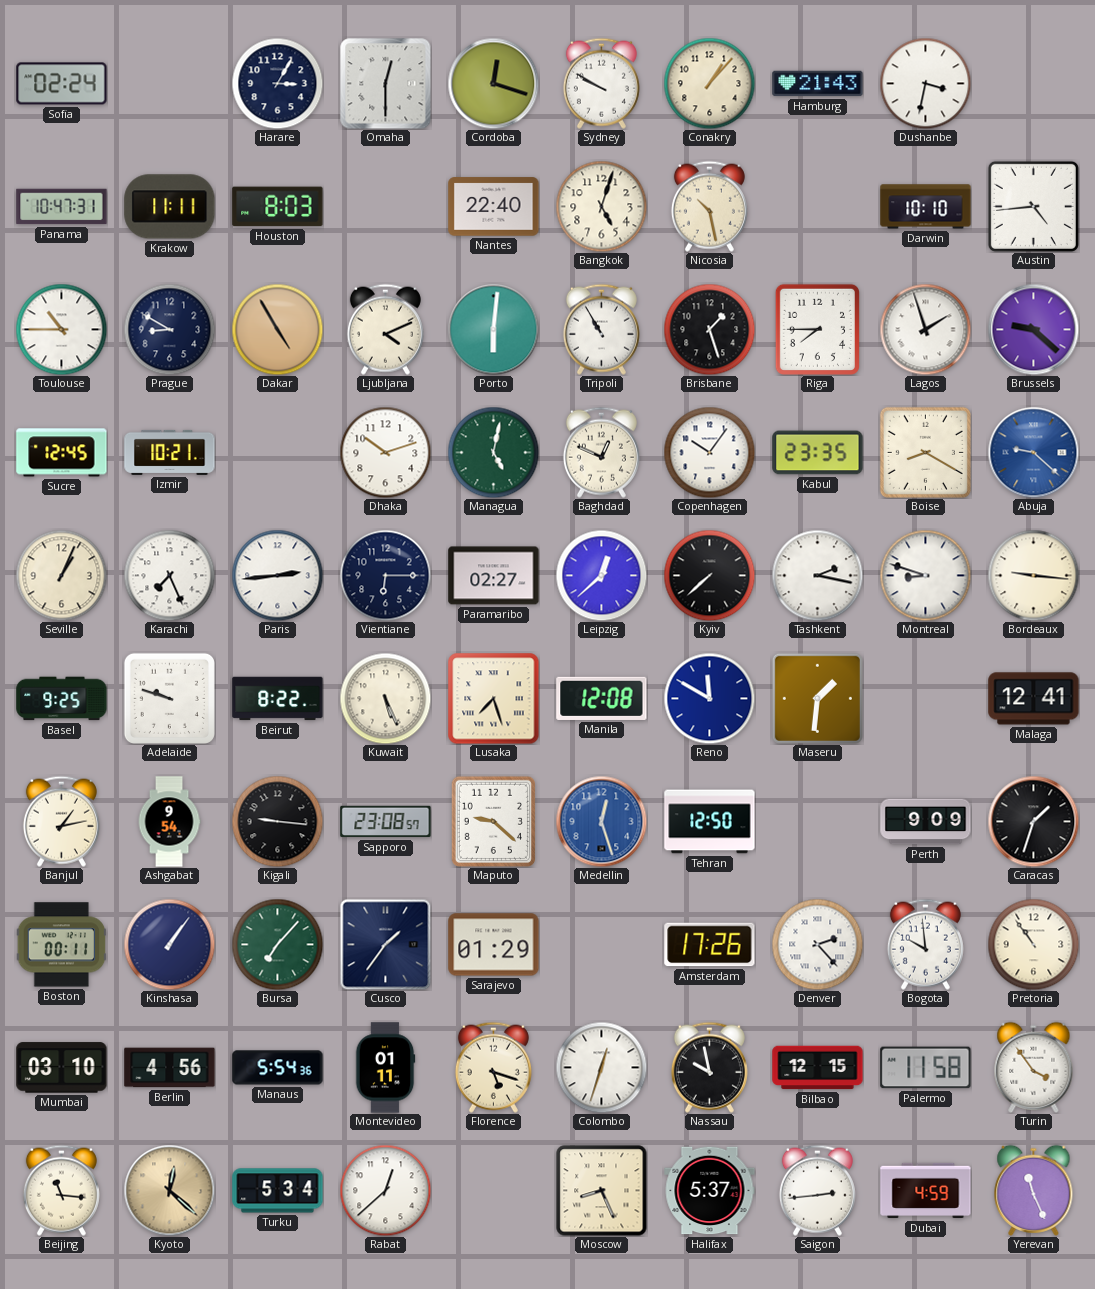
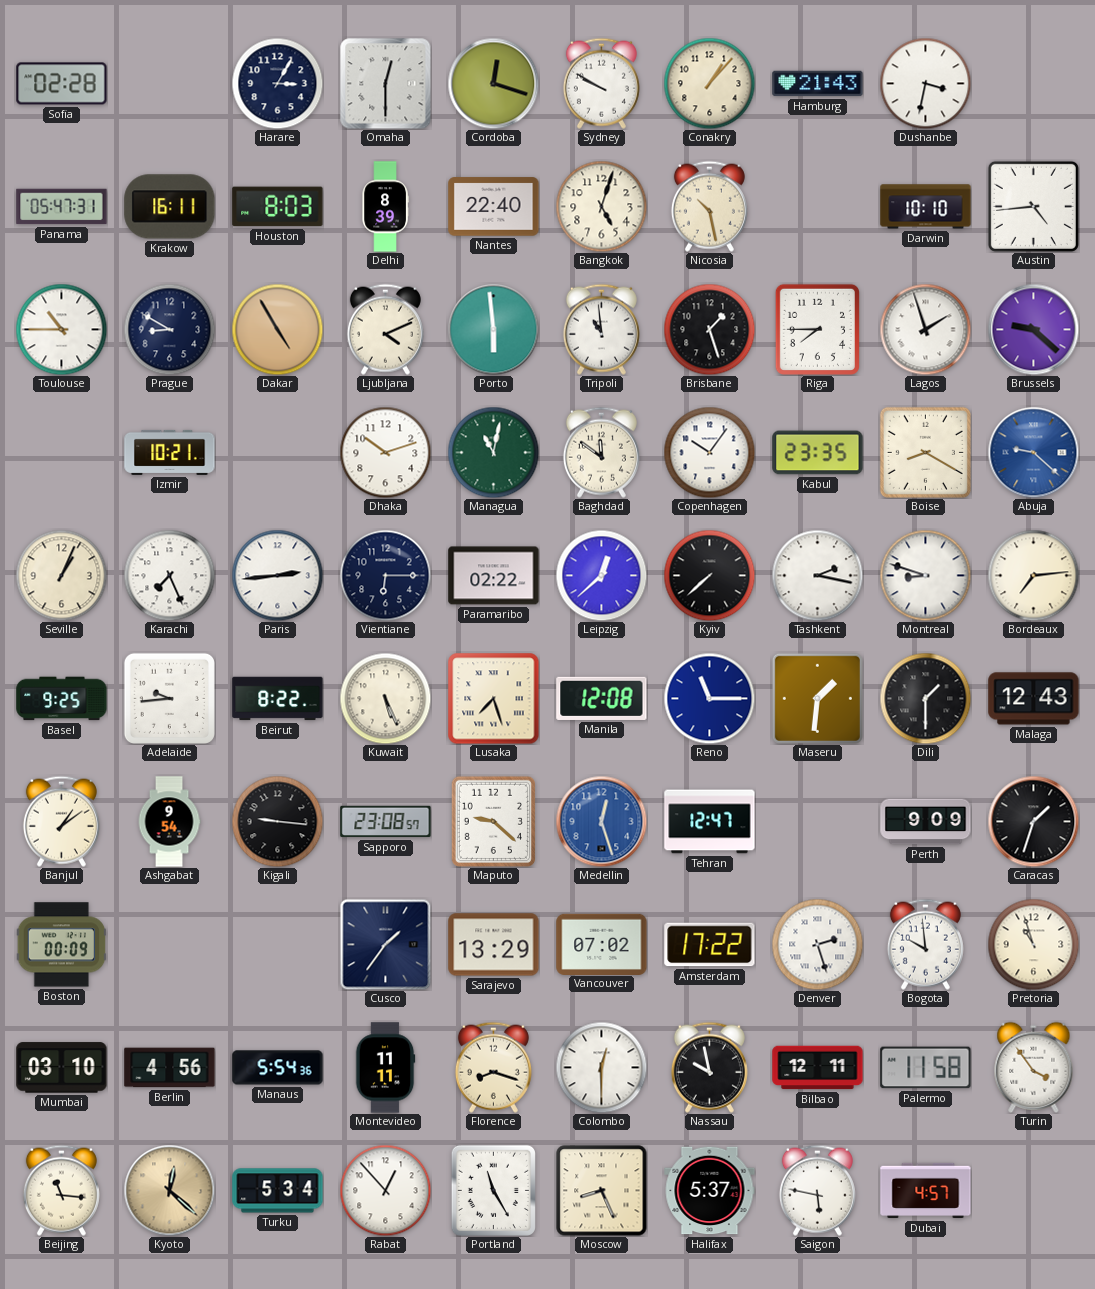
Sofia: 02:24 -> 02:28
Panama: 10:47 -> 05:47
Krakow: 11:11 -> 16:11
Delhi: none -> 8:39
Porto: 6:01 -> 5:59
Tripoli: 10:55 -> 10:59
Sucre: 12:45 -> none
Managua: 5:02 -> 11:02
Baghdad: 12:49 -> 11:51
Paramaribo: 02:27 -> 02:22
Bordeaux: 9:16 -> 7:14
Adelaide: 9:48 -> 9:44
Reno: 11:50 -> 11:15
Dili: none -> 1:30
Malaga: 12:41 -> 12:43
Banjul: 1:13 -> 1:09
Tehran: 12:50 -> 12:47
Boston: 00:11 -> 00:09
Kinshasa: 1:06 -> none
Bursa: 7:07 -> none
Sarajevo: 01:29 -> 13:29
Vancouver: none -> 07:02
Amsterdam: 17:26 -> 17:22
Denver: 2:23 -> 2:27
Pretoria: 10:54 -> 10:57
Montevideo: 01:11 -> 11:11
Florence: 5:18 -> 8:18
Colombo: 12:33 -> 12:30
Bilbao: 12:15 -> 12:11
Rabat: 12:38 -> 12:53
Portland: none -> 11:25
Saigon: 2:44 -> 5:47
Dubai: 4:59 -> 4:57
Yerevan: 11:26 -> none
